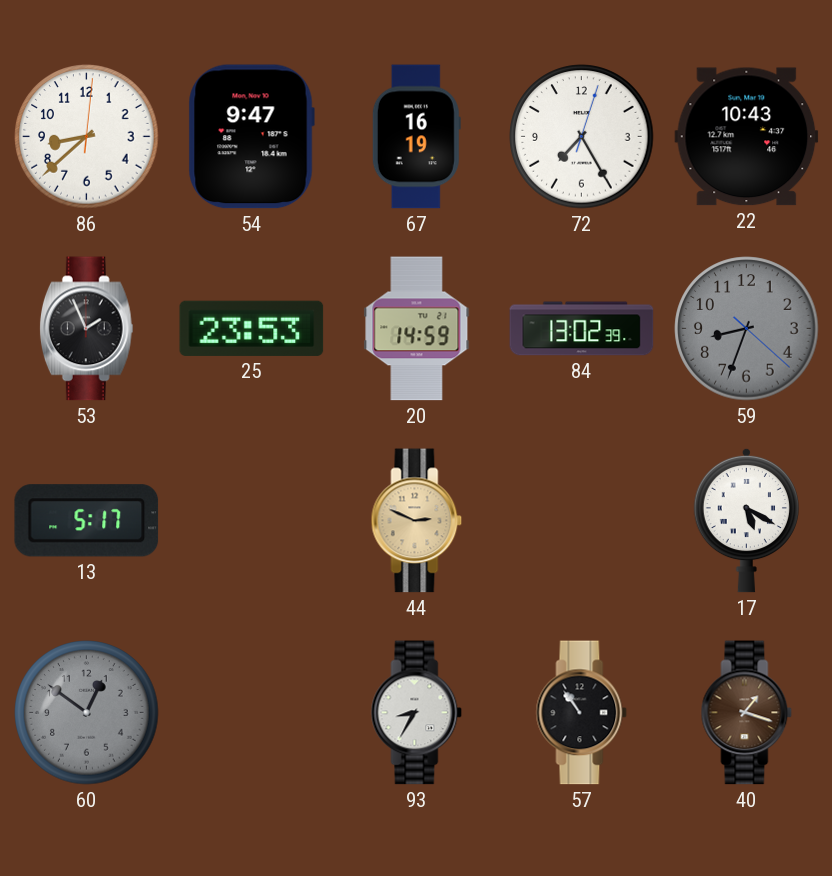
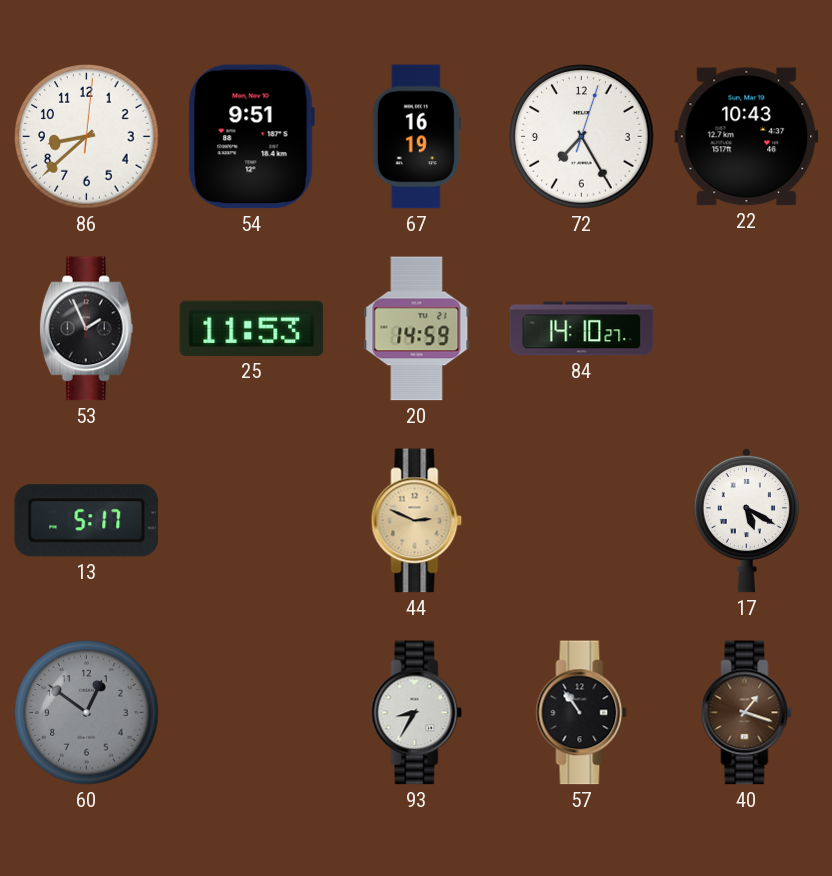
54: 9:47 -> 9:51
25: 23:53 -> 11:53
84: 13:02 -> 14:10
59: 8:33 -> none
